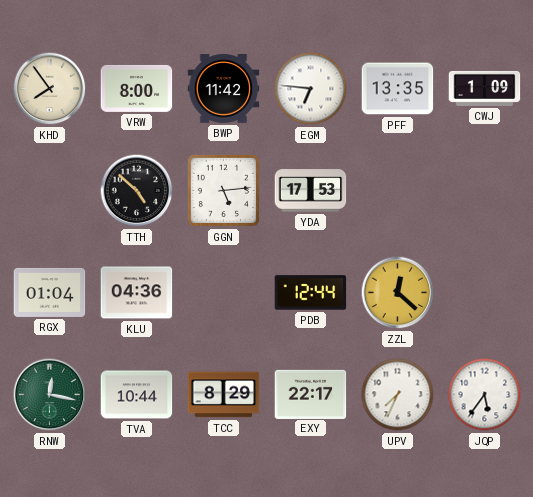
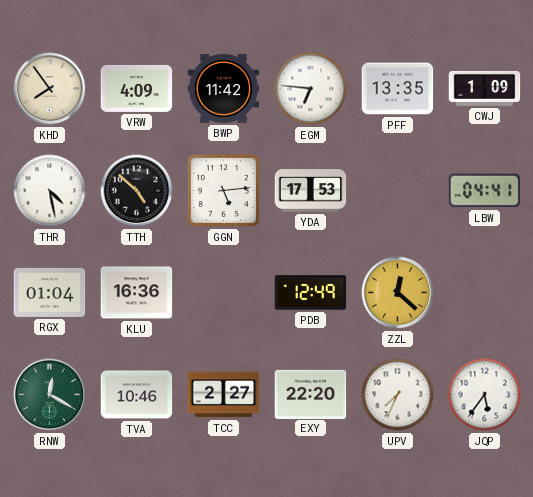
VRW: 8:00 -> 4:09
THR: none -> 4:28
LBW: none -> 04:41
KLU: 04:36 -> 16:36
PDB: 12:44 -> 12:49
RNW: 12:17 -> 12:20
TVA: 10:44 -> 10:46
TCC: 8:29 -> 2:27
EXY: 22:17 -> 22:20
